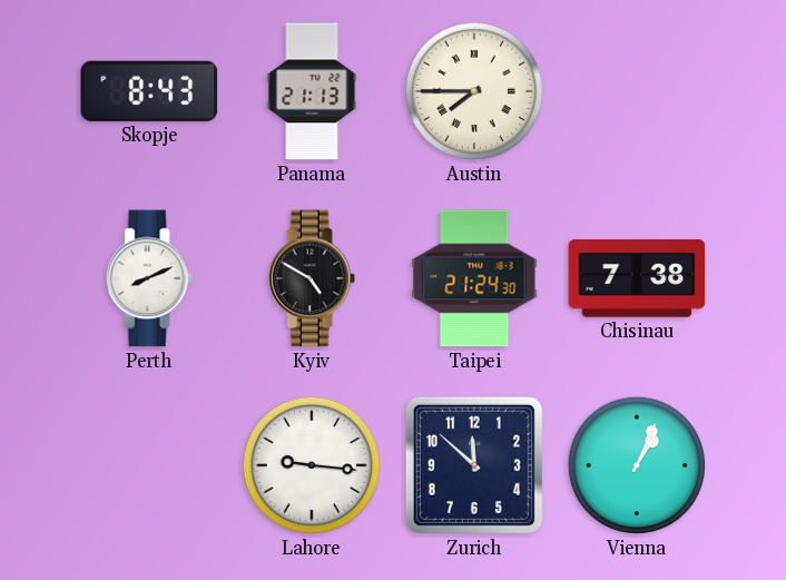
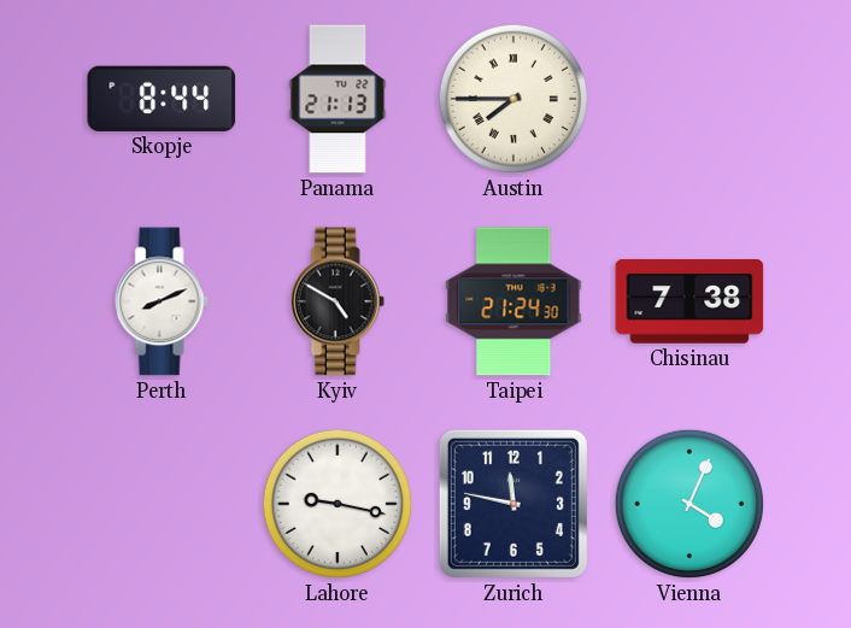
Skopje: 8:43 -> 8:44
Lahore: 9:16 -> 9:17
Zurich: 11:52 -> 11:47
Vienna: 1:04 -> 4:04
